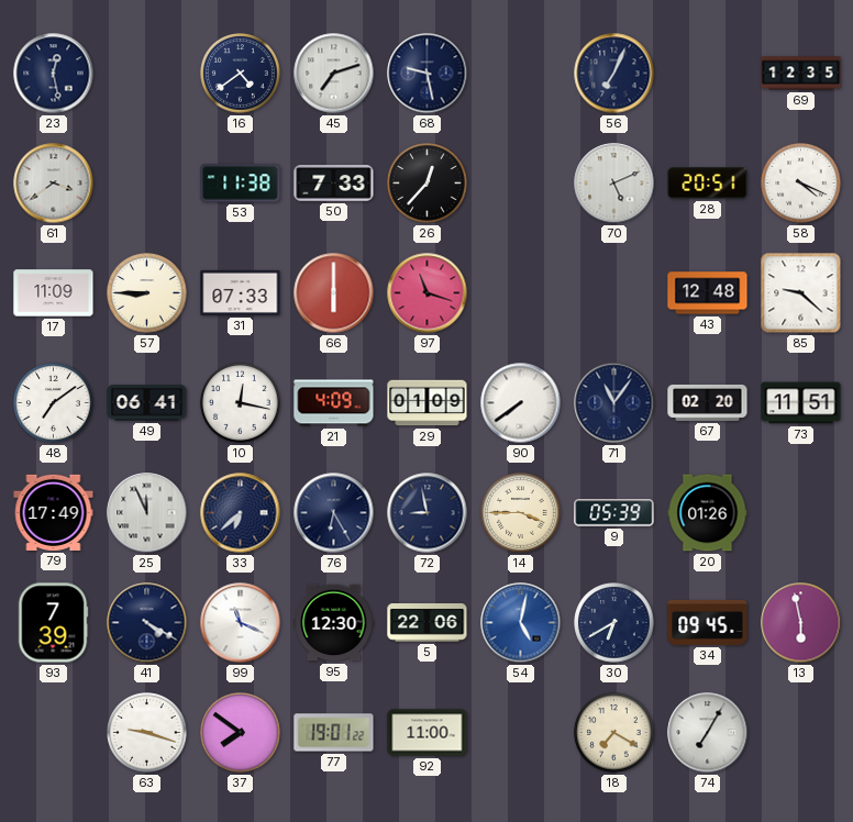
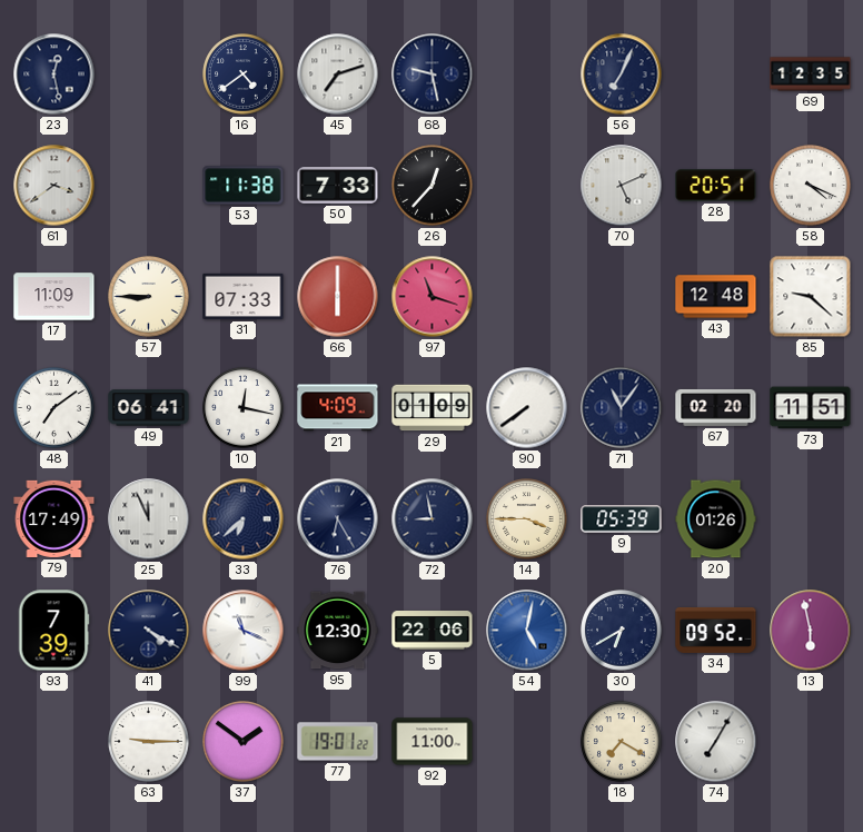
34: 09:45 -> 09:52
63: 9:18 -> 9:15
37: 7:51 -> 1:51
